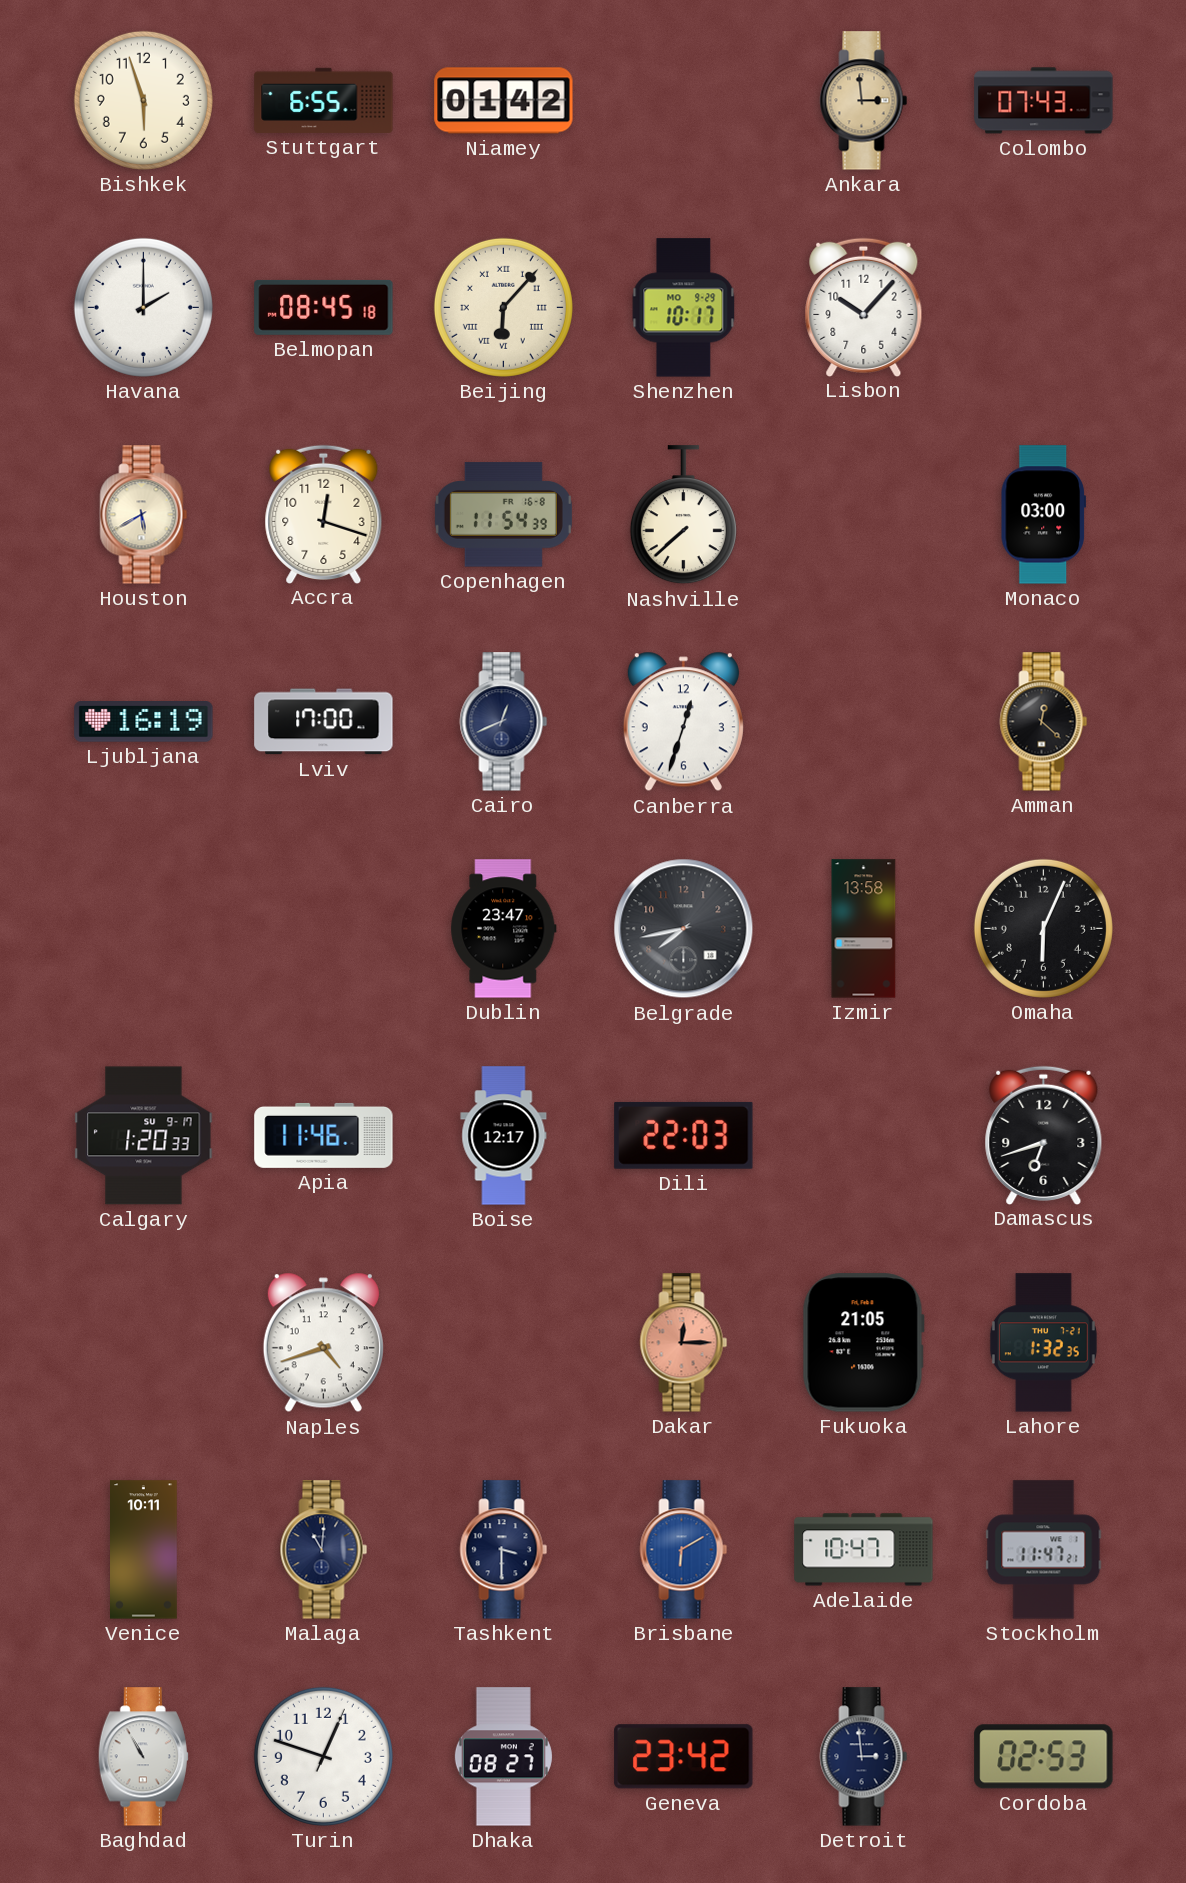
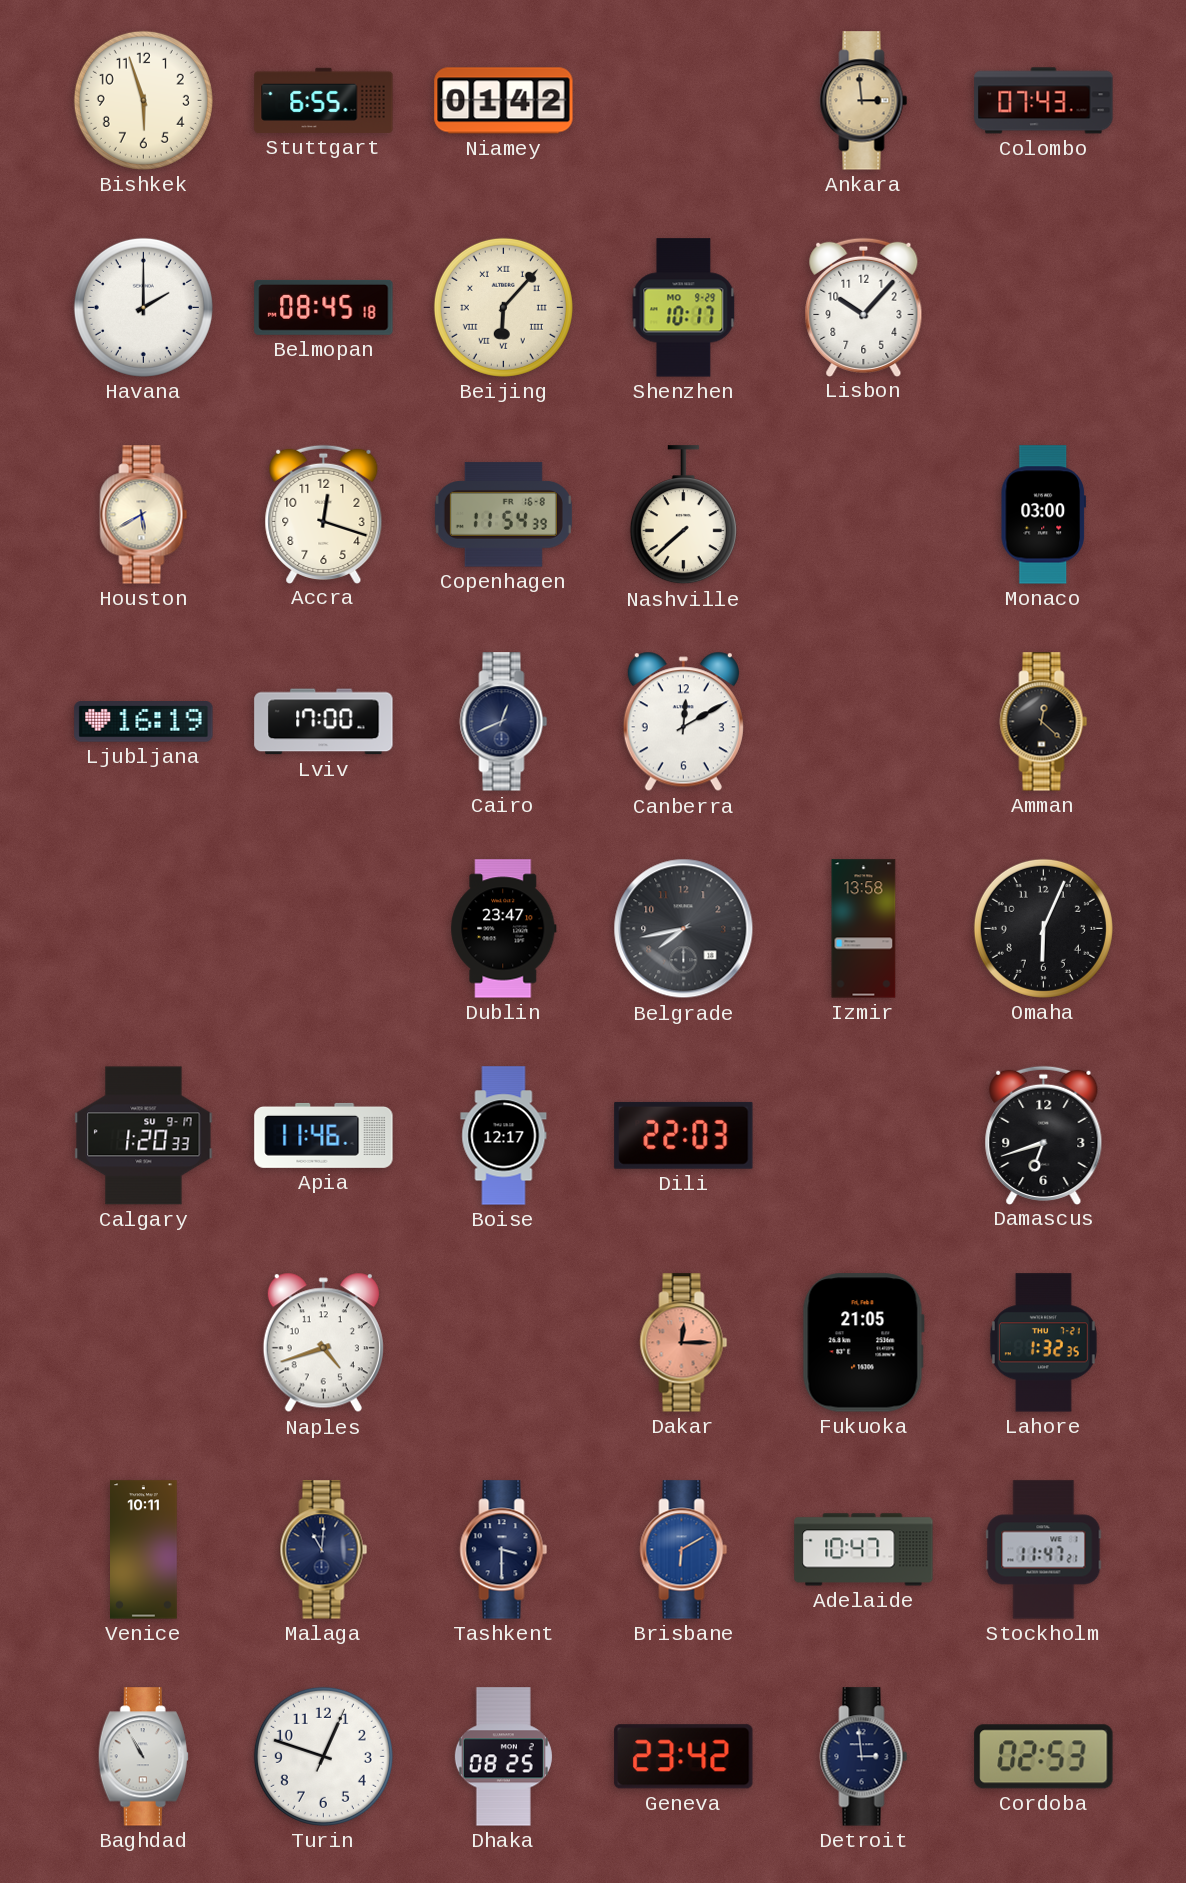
Canberra: 12:33 -> 12:10
Dhaka: 08:27 -> 08:25
